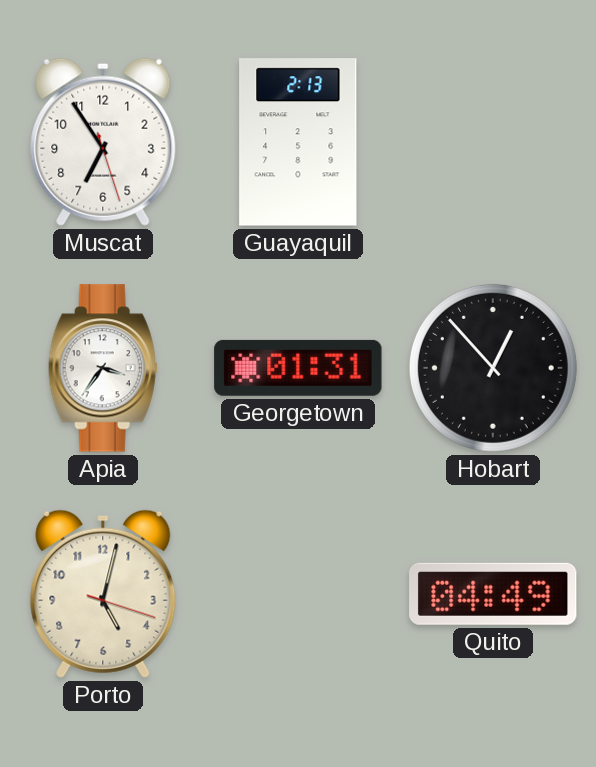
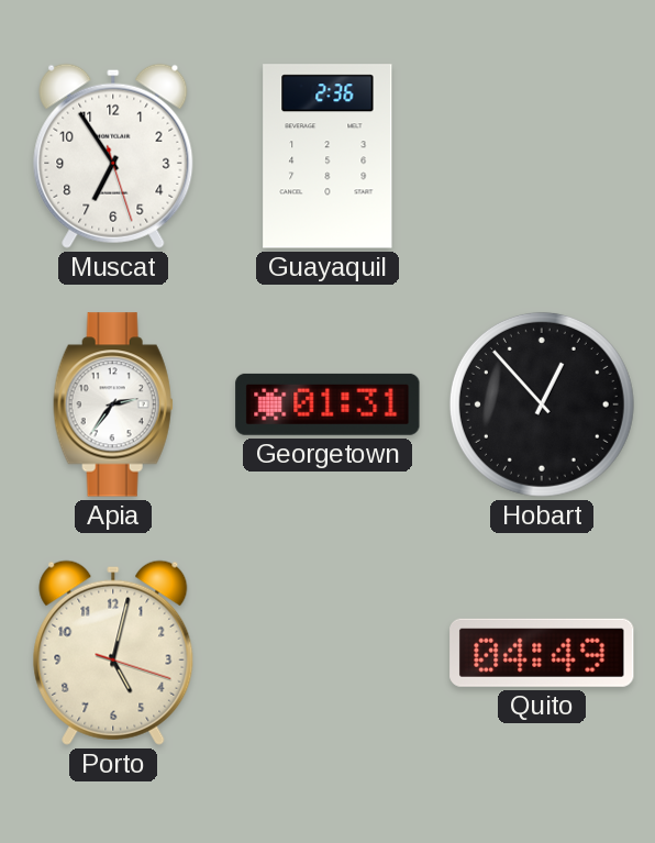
Guayaquil: 2:13 -> 2:36
Apia: 3:36 -> 2:36
